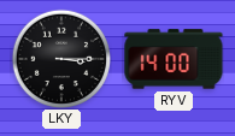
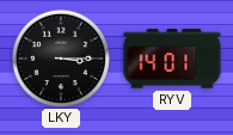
RYV: 14:00 -> 14:01
